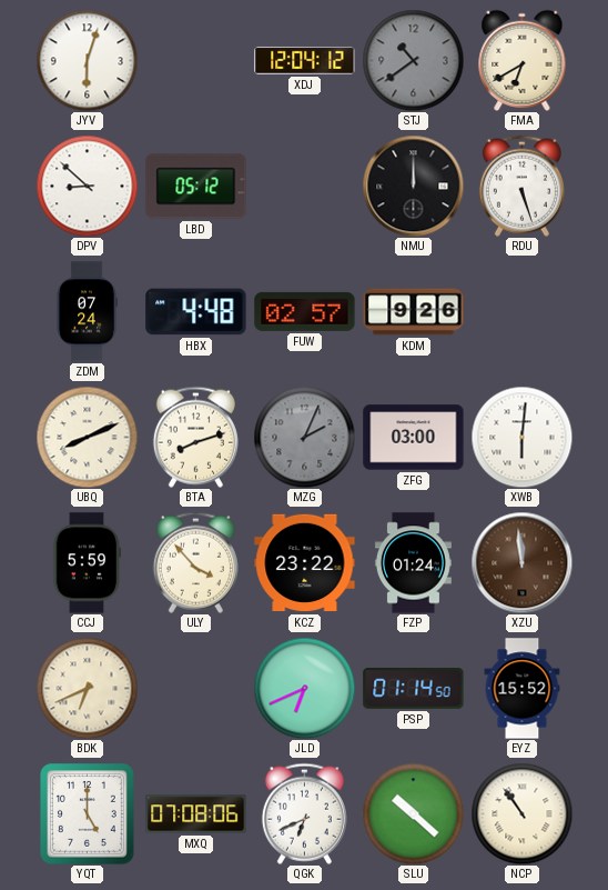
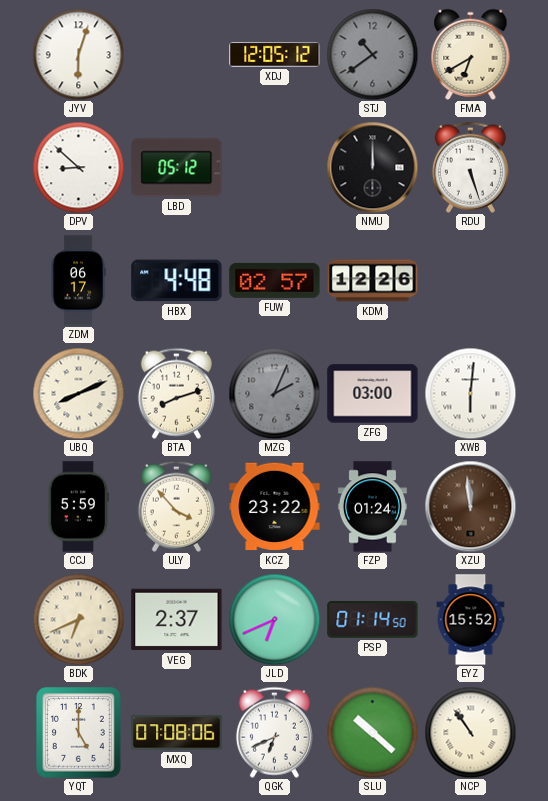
XDJ: 12:04 -> 12:05
ZDM: 07:24 -> 06:17
KDM: 9:26 -> 12:26
VEG: none -> 2:37
